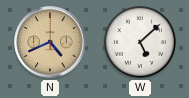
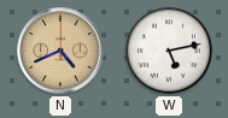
W: 5:08 -> 5:13
